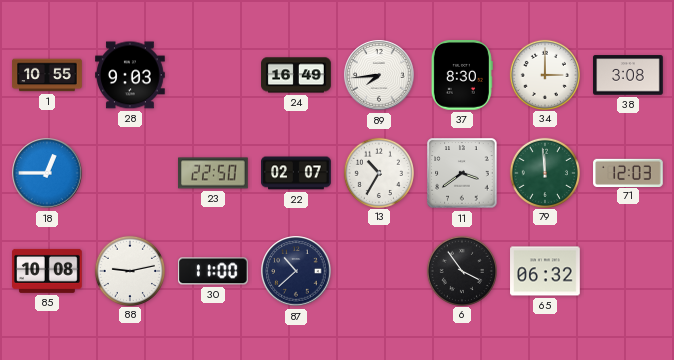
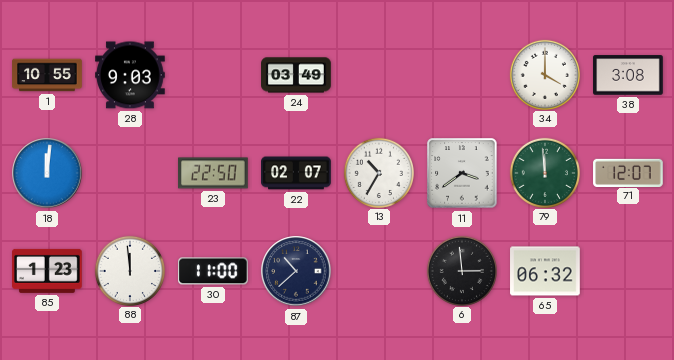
24: 16:49 -> 03:49
89: 7:44 -> none
37: 8:30 -> none
34: 3:00 -> 4:00
18: 12:45 -> 12:01
71: 12:03 -> 12:07
85: 10:08 -> 1:23
88: 9:13 -> 11:59
6: 3:54 -> 2:59
